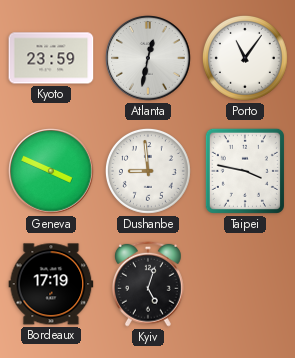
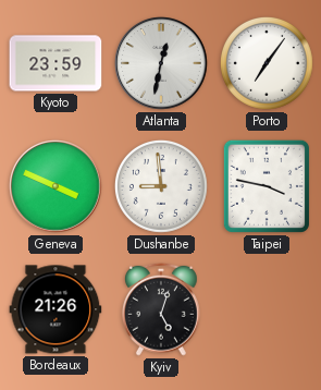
Porto: 11:06 -> 7:06
Bordeaux: 17:19 -> 21:26
